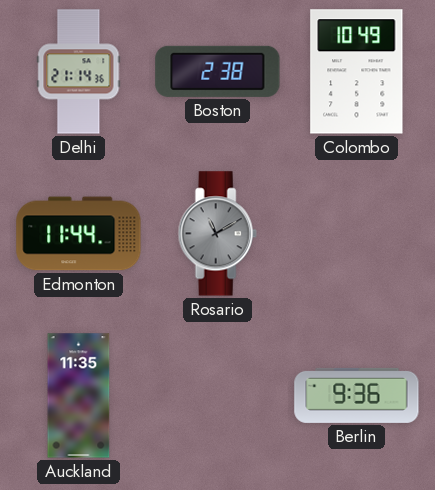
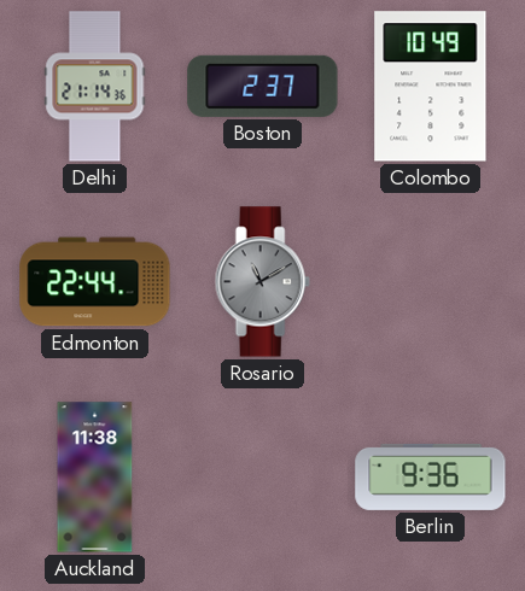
Boston: 2:38 -> 2:37
Edmonton: 11:44 -> 22:44
Auckland: 11:35 -> 11:38
